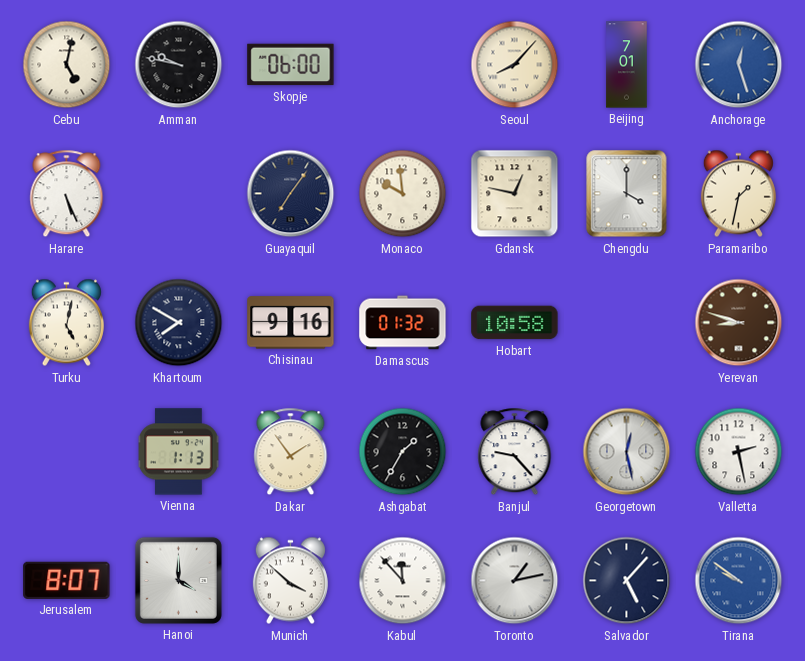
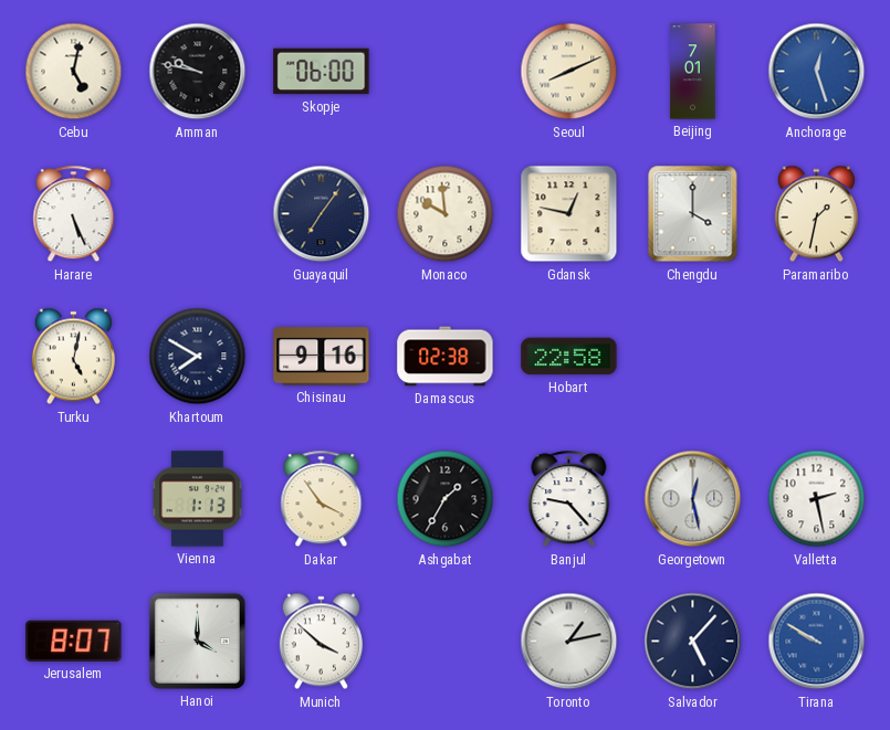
Seoul: 8:07 -> 8:11
Damascus: 01:32 -> 02:38
Hobart: 10:58 -> 22:58
Yerevan: 8:48 -> none
Dakar: 1:54 -> 3:54
Kabul: 11:53 -> none
Tirana: 9:51 -> 9:50
